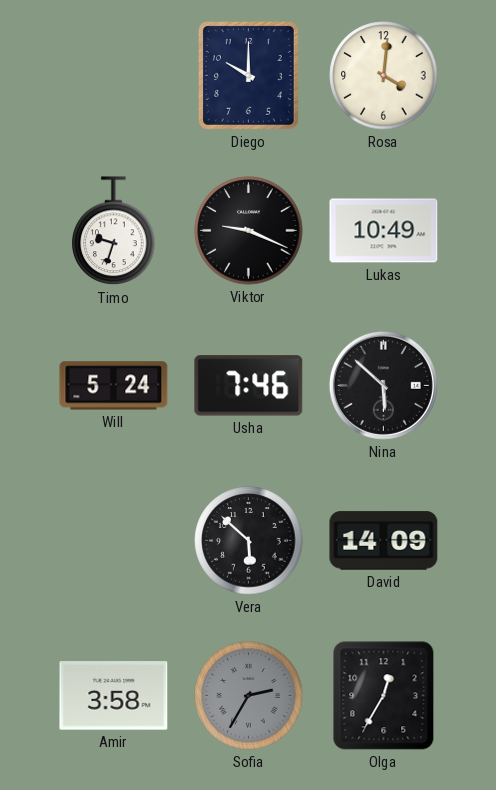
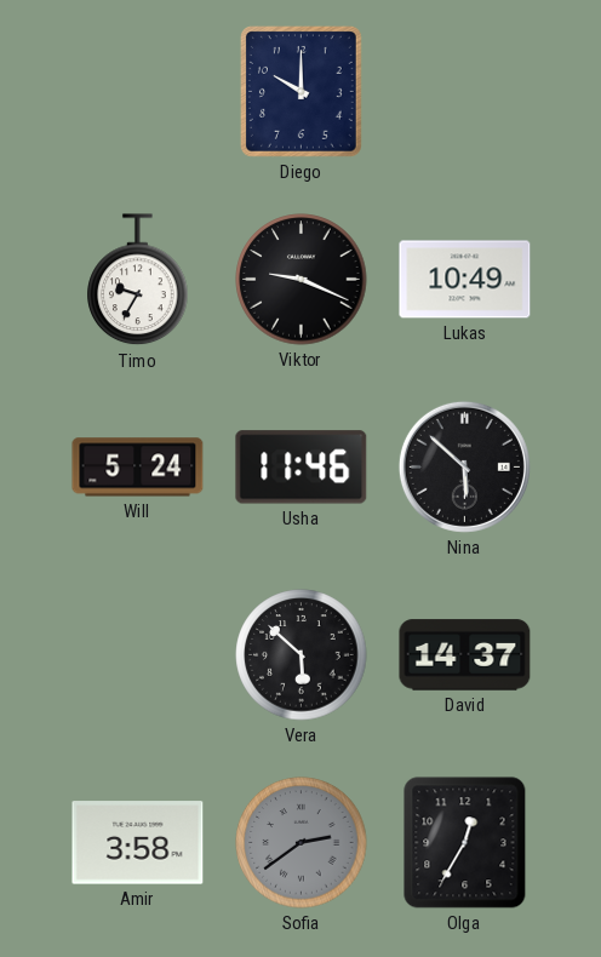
Rosa: 4:01 -> none
Timo: 9:33 -> 9:35
Usha: 7:46 -> 11:46
David: 14:09 -> 14:37
Sofia: 2:35 -> 2:39
